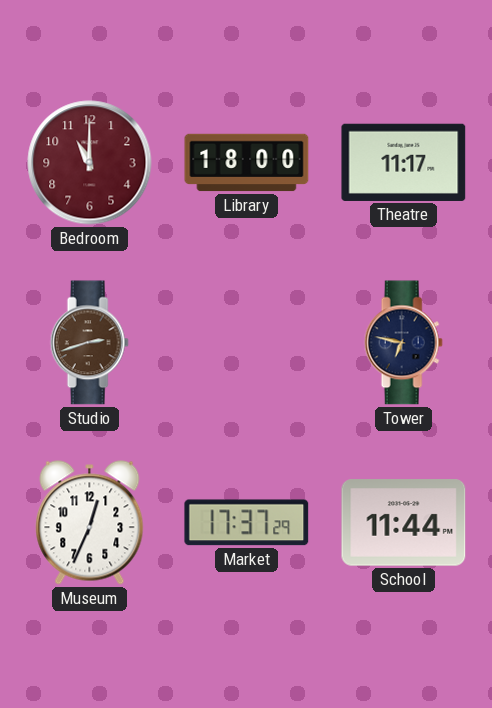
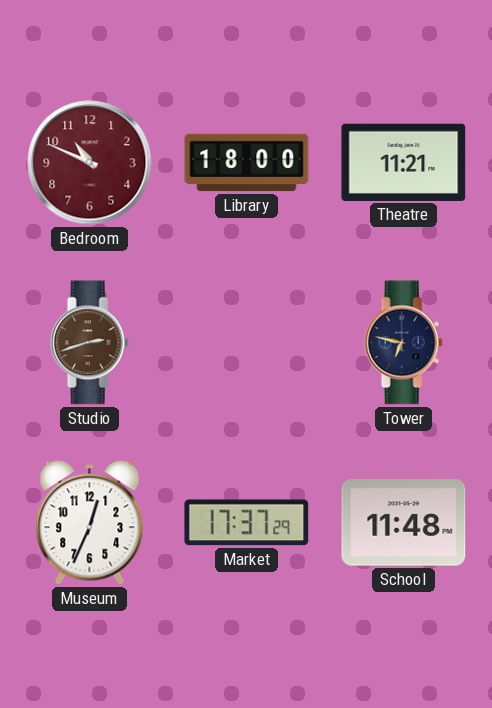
Bedroom: 11:00 -> 10:49
Theatre: 11:17 -> 11:21
School: 11:44 -> 11:48
